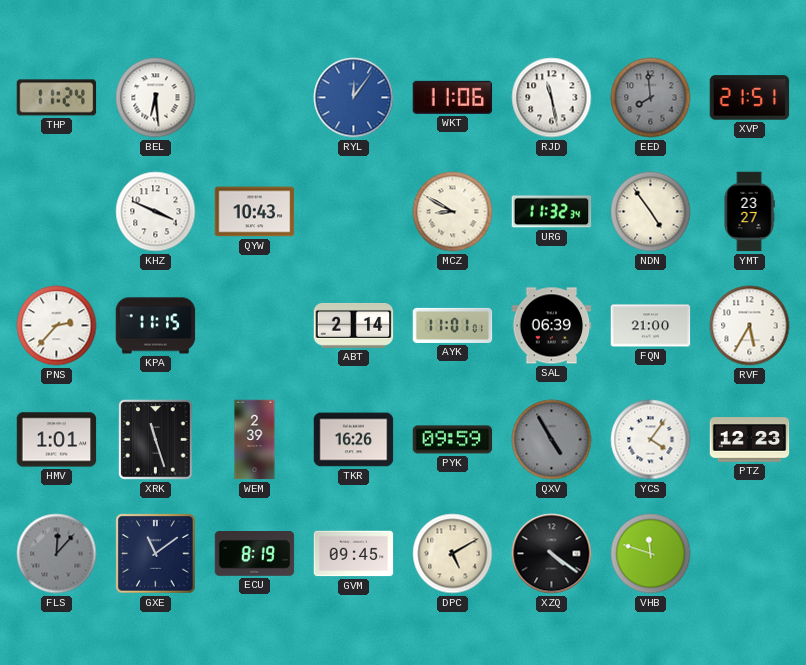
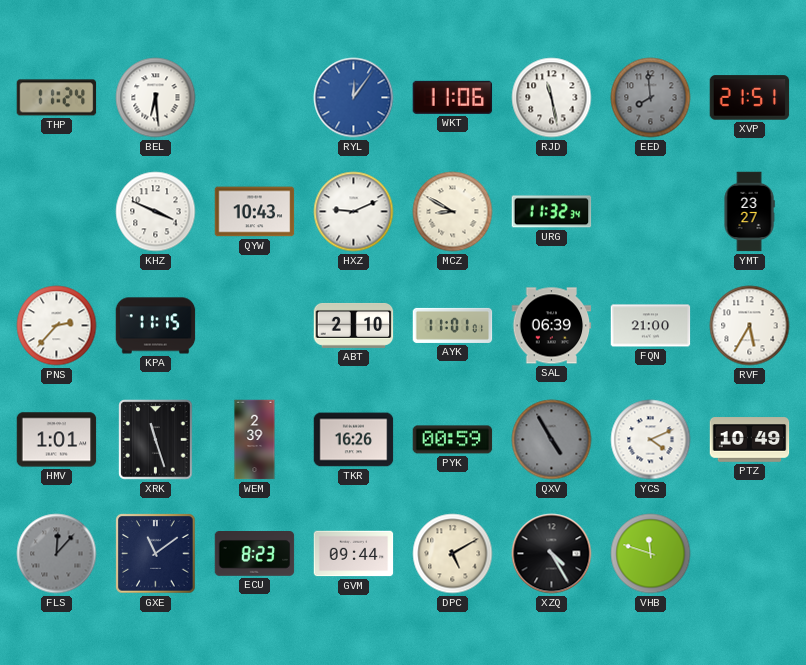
HXZ: none -> 9:11
NDN: 4:54 -> none
ABT: 2:14 -> 2:10
PYK: 09:59 -> 00:59
YCS: 4:06 -> 4:11
PTZ: 12:23 -> 10:49
ECU: 8:19 -> 8:23
GVM: 09:45 -> 09:44
XZQ: 4:21 -> 4:25
